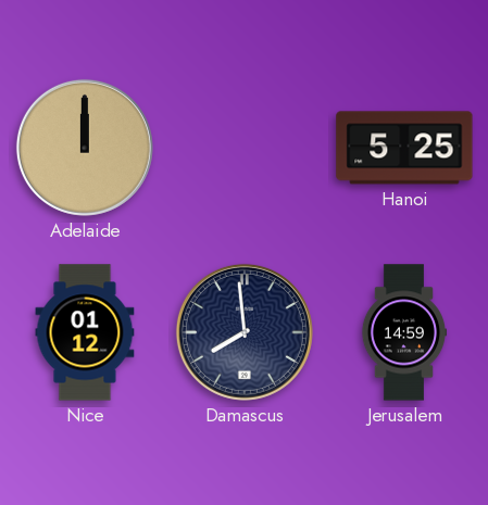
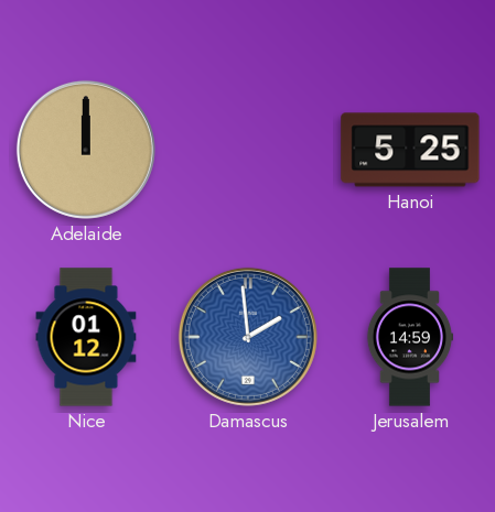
Damascus: 7:59 -> 1:59
Damascus dial: navy -> blue
